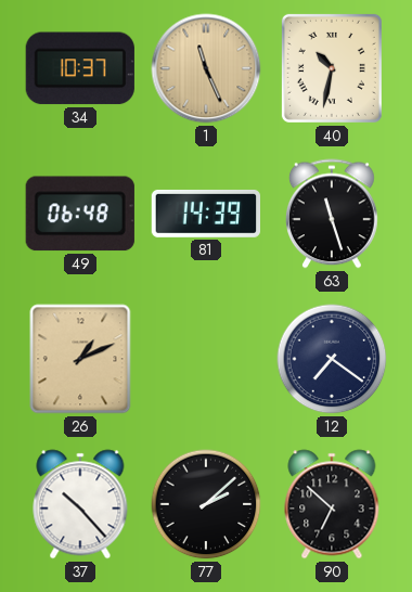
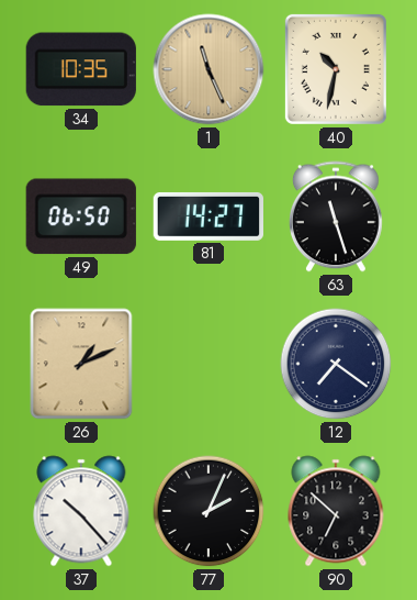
34: 10:37 -> 10:35
49: 06:48 -> 06:50
81: 14:39 -> 14:27
77: 2:08 -> 2:04
